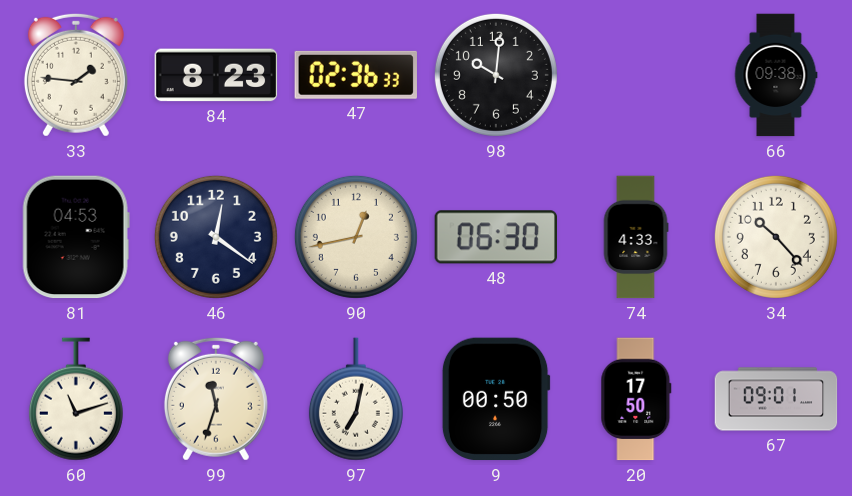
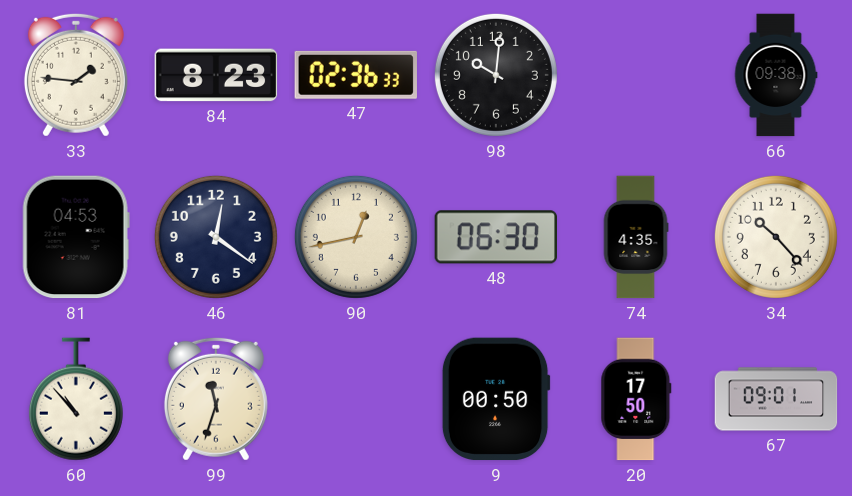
74: 4:33 -> 4:35
60: 11:12 -> 10:53
97: 7:02 -> none
